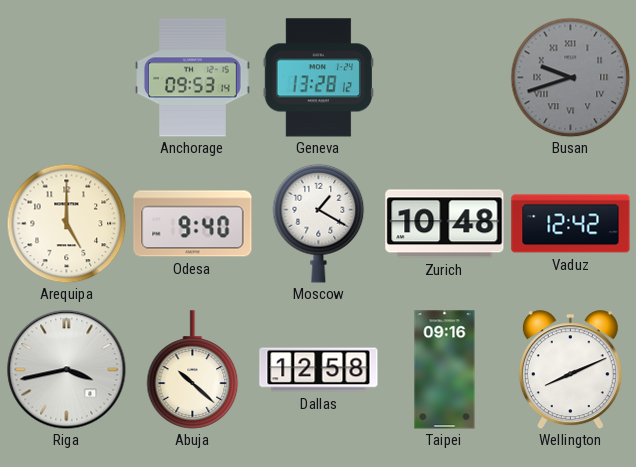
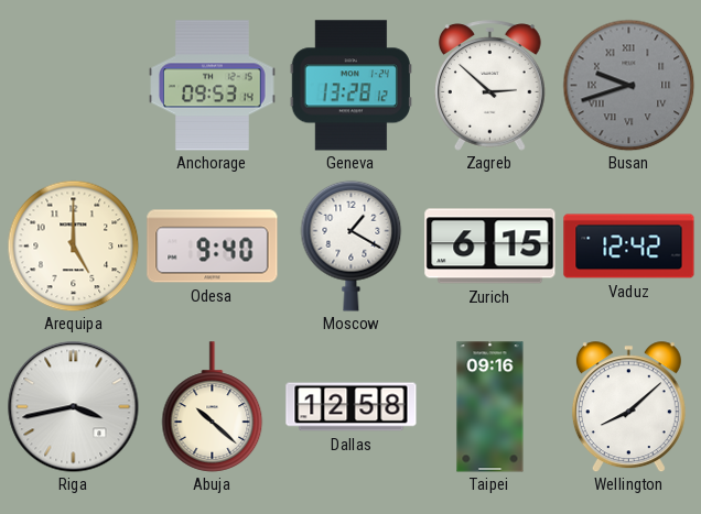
Zagreb: none -> 2:52
Zurich: 10:48 -> 6:15
Wellington: 8:11 -> 8:08
